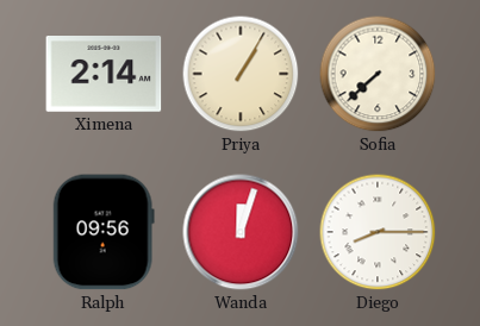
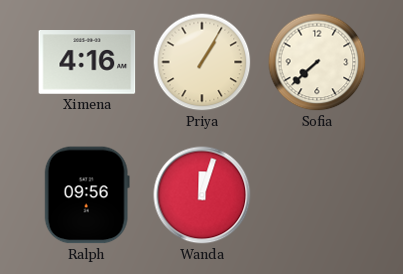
Ximena: 2:14 -> 4:16
Diego: 8:15 -> none
